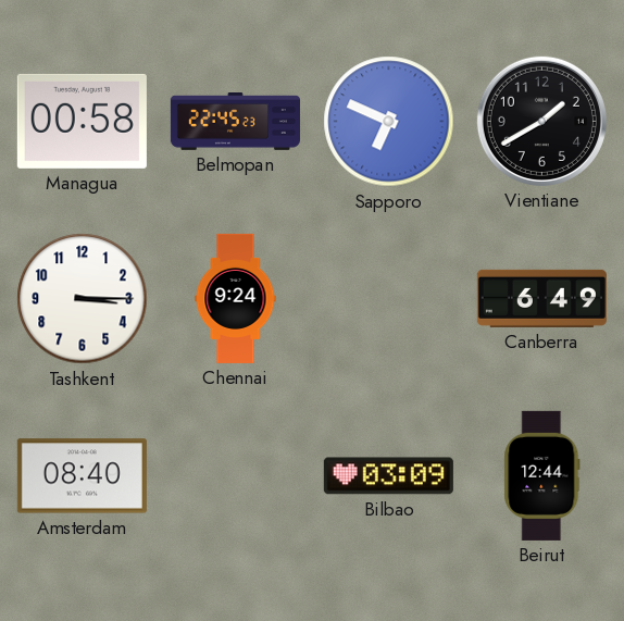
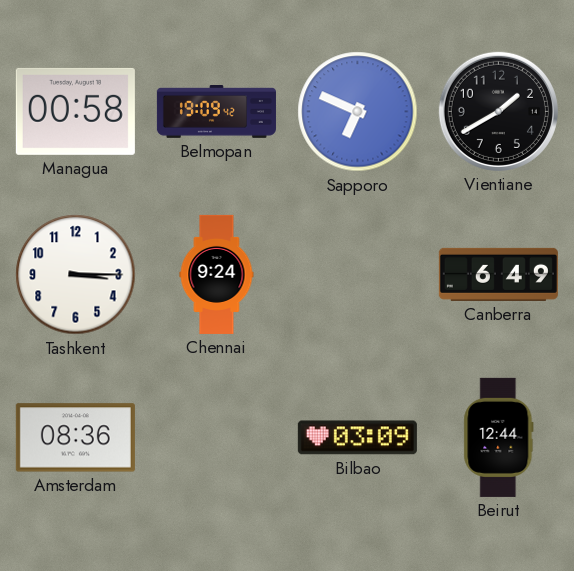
Belmopan: 22:45 -> 19:09
Amsterdam: 08:40 -> 08:36
